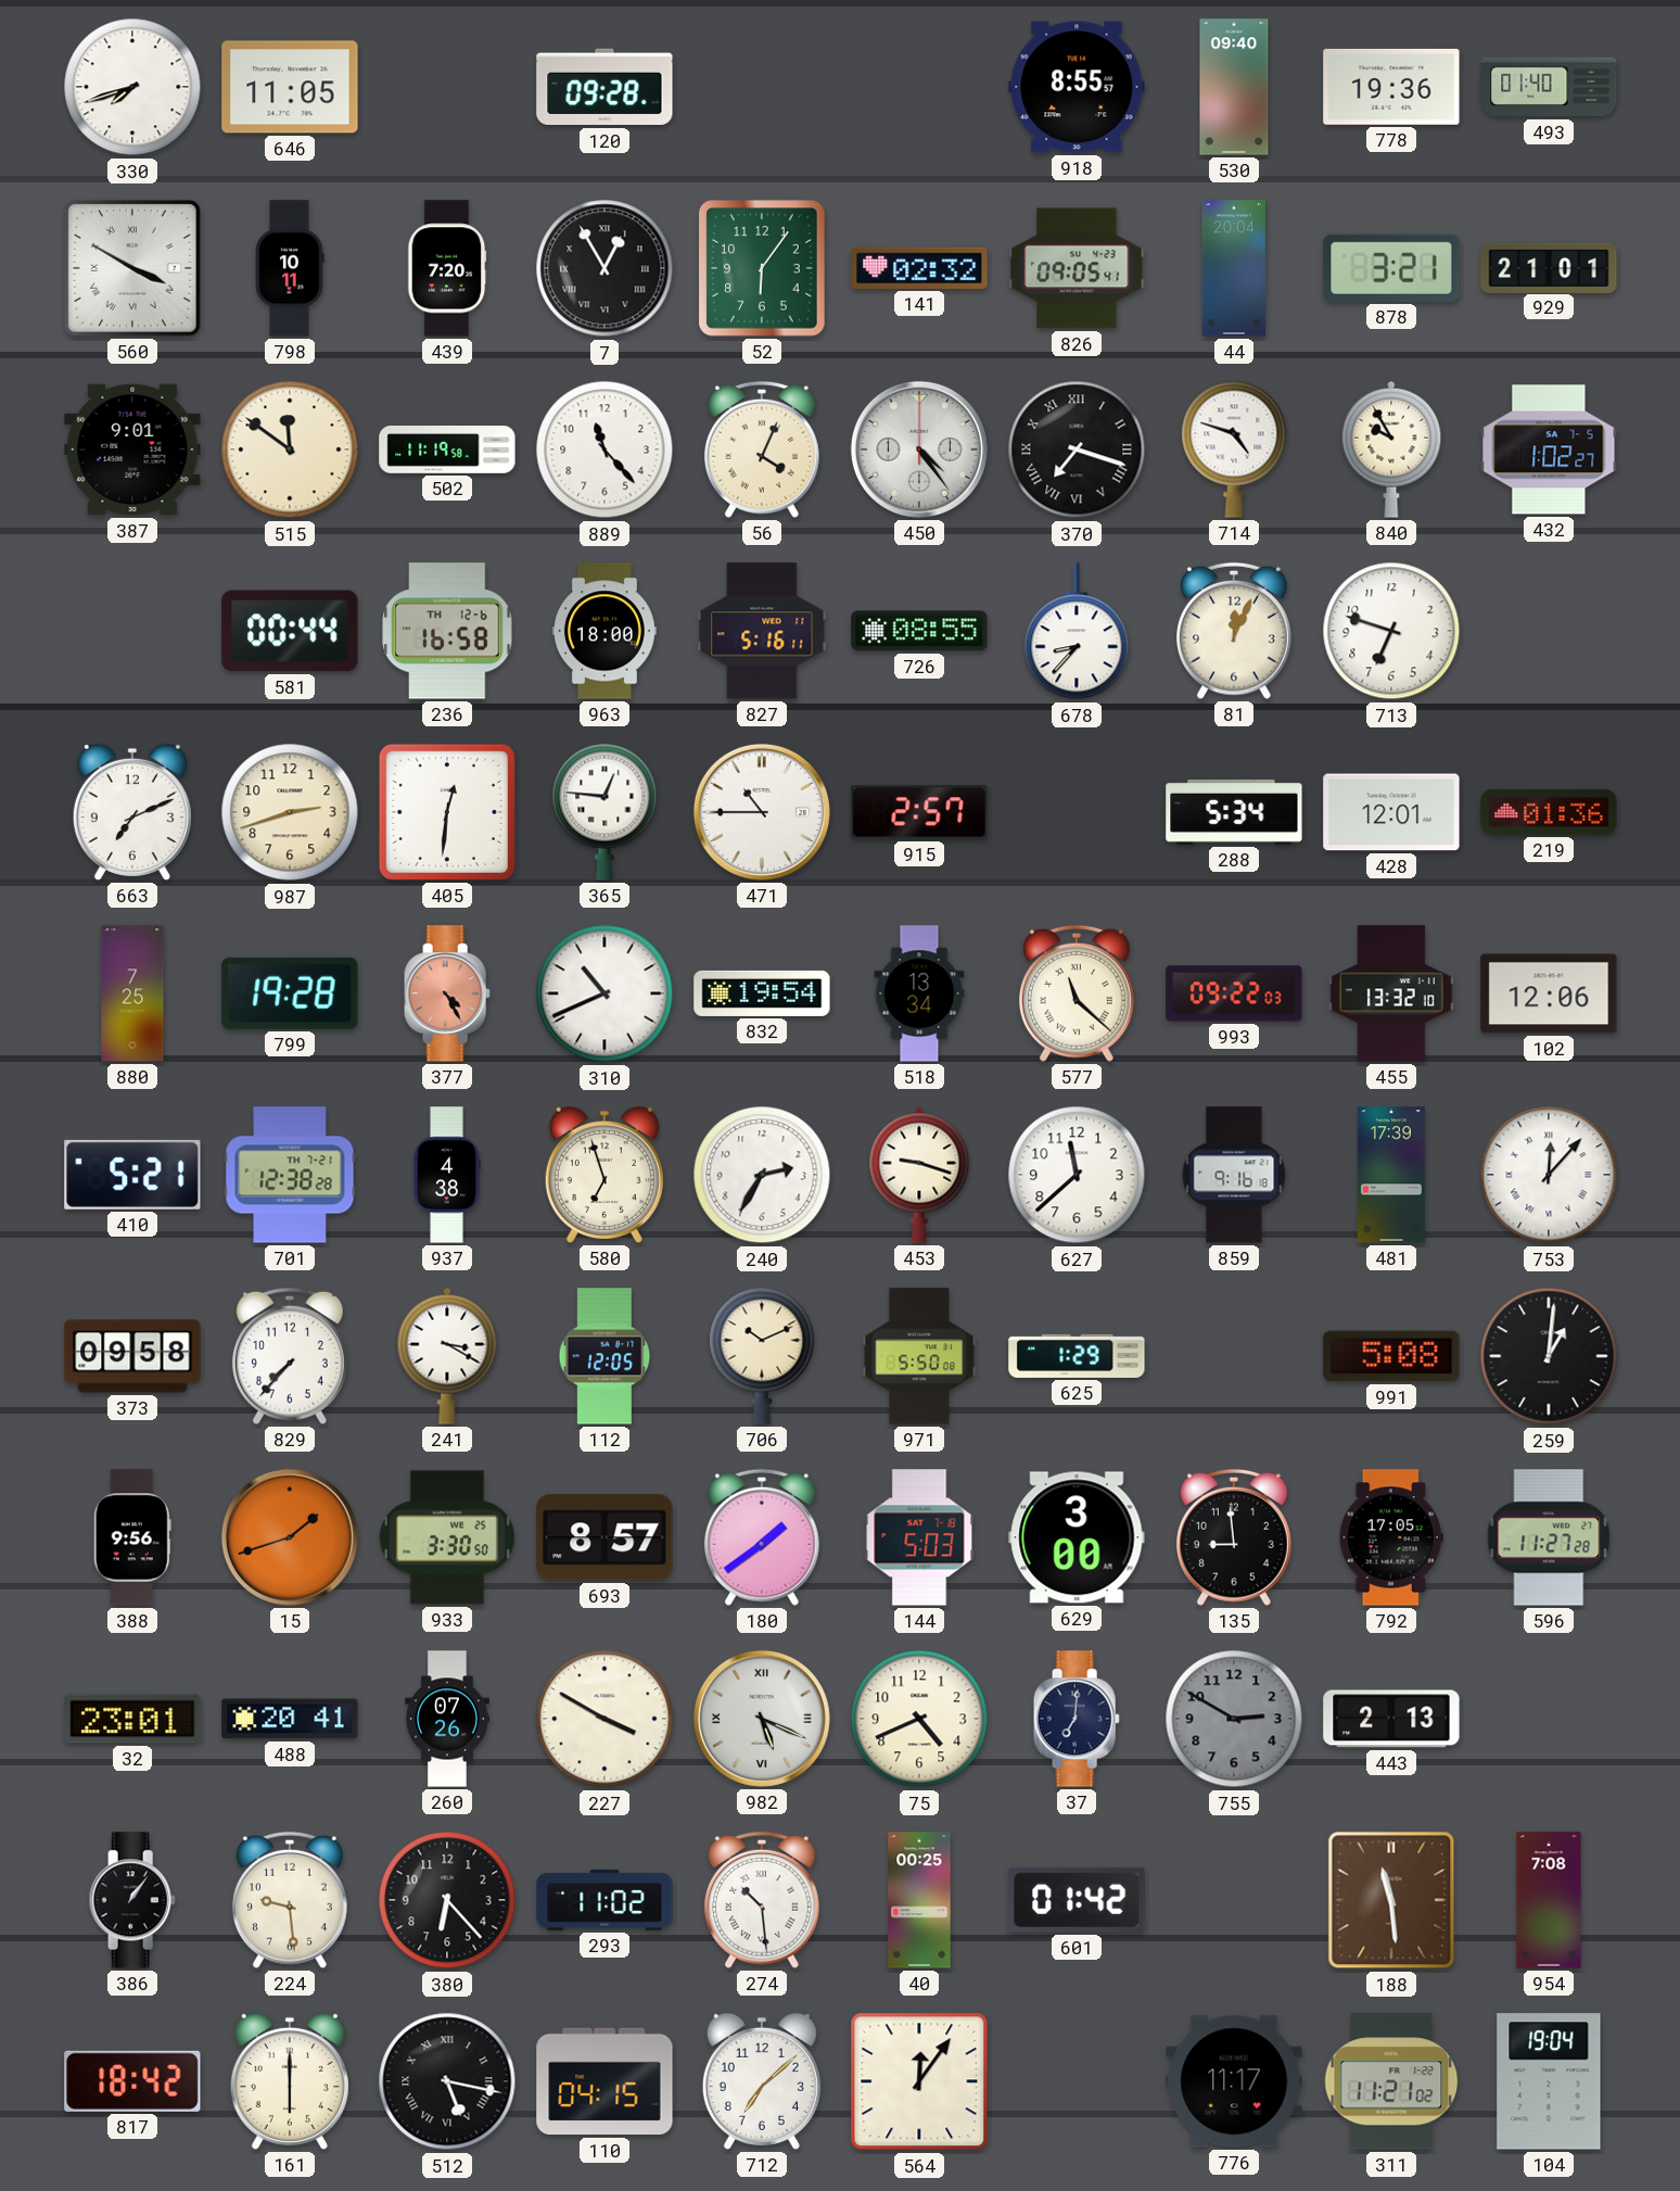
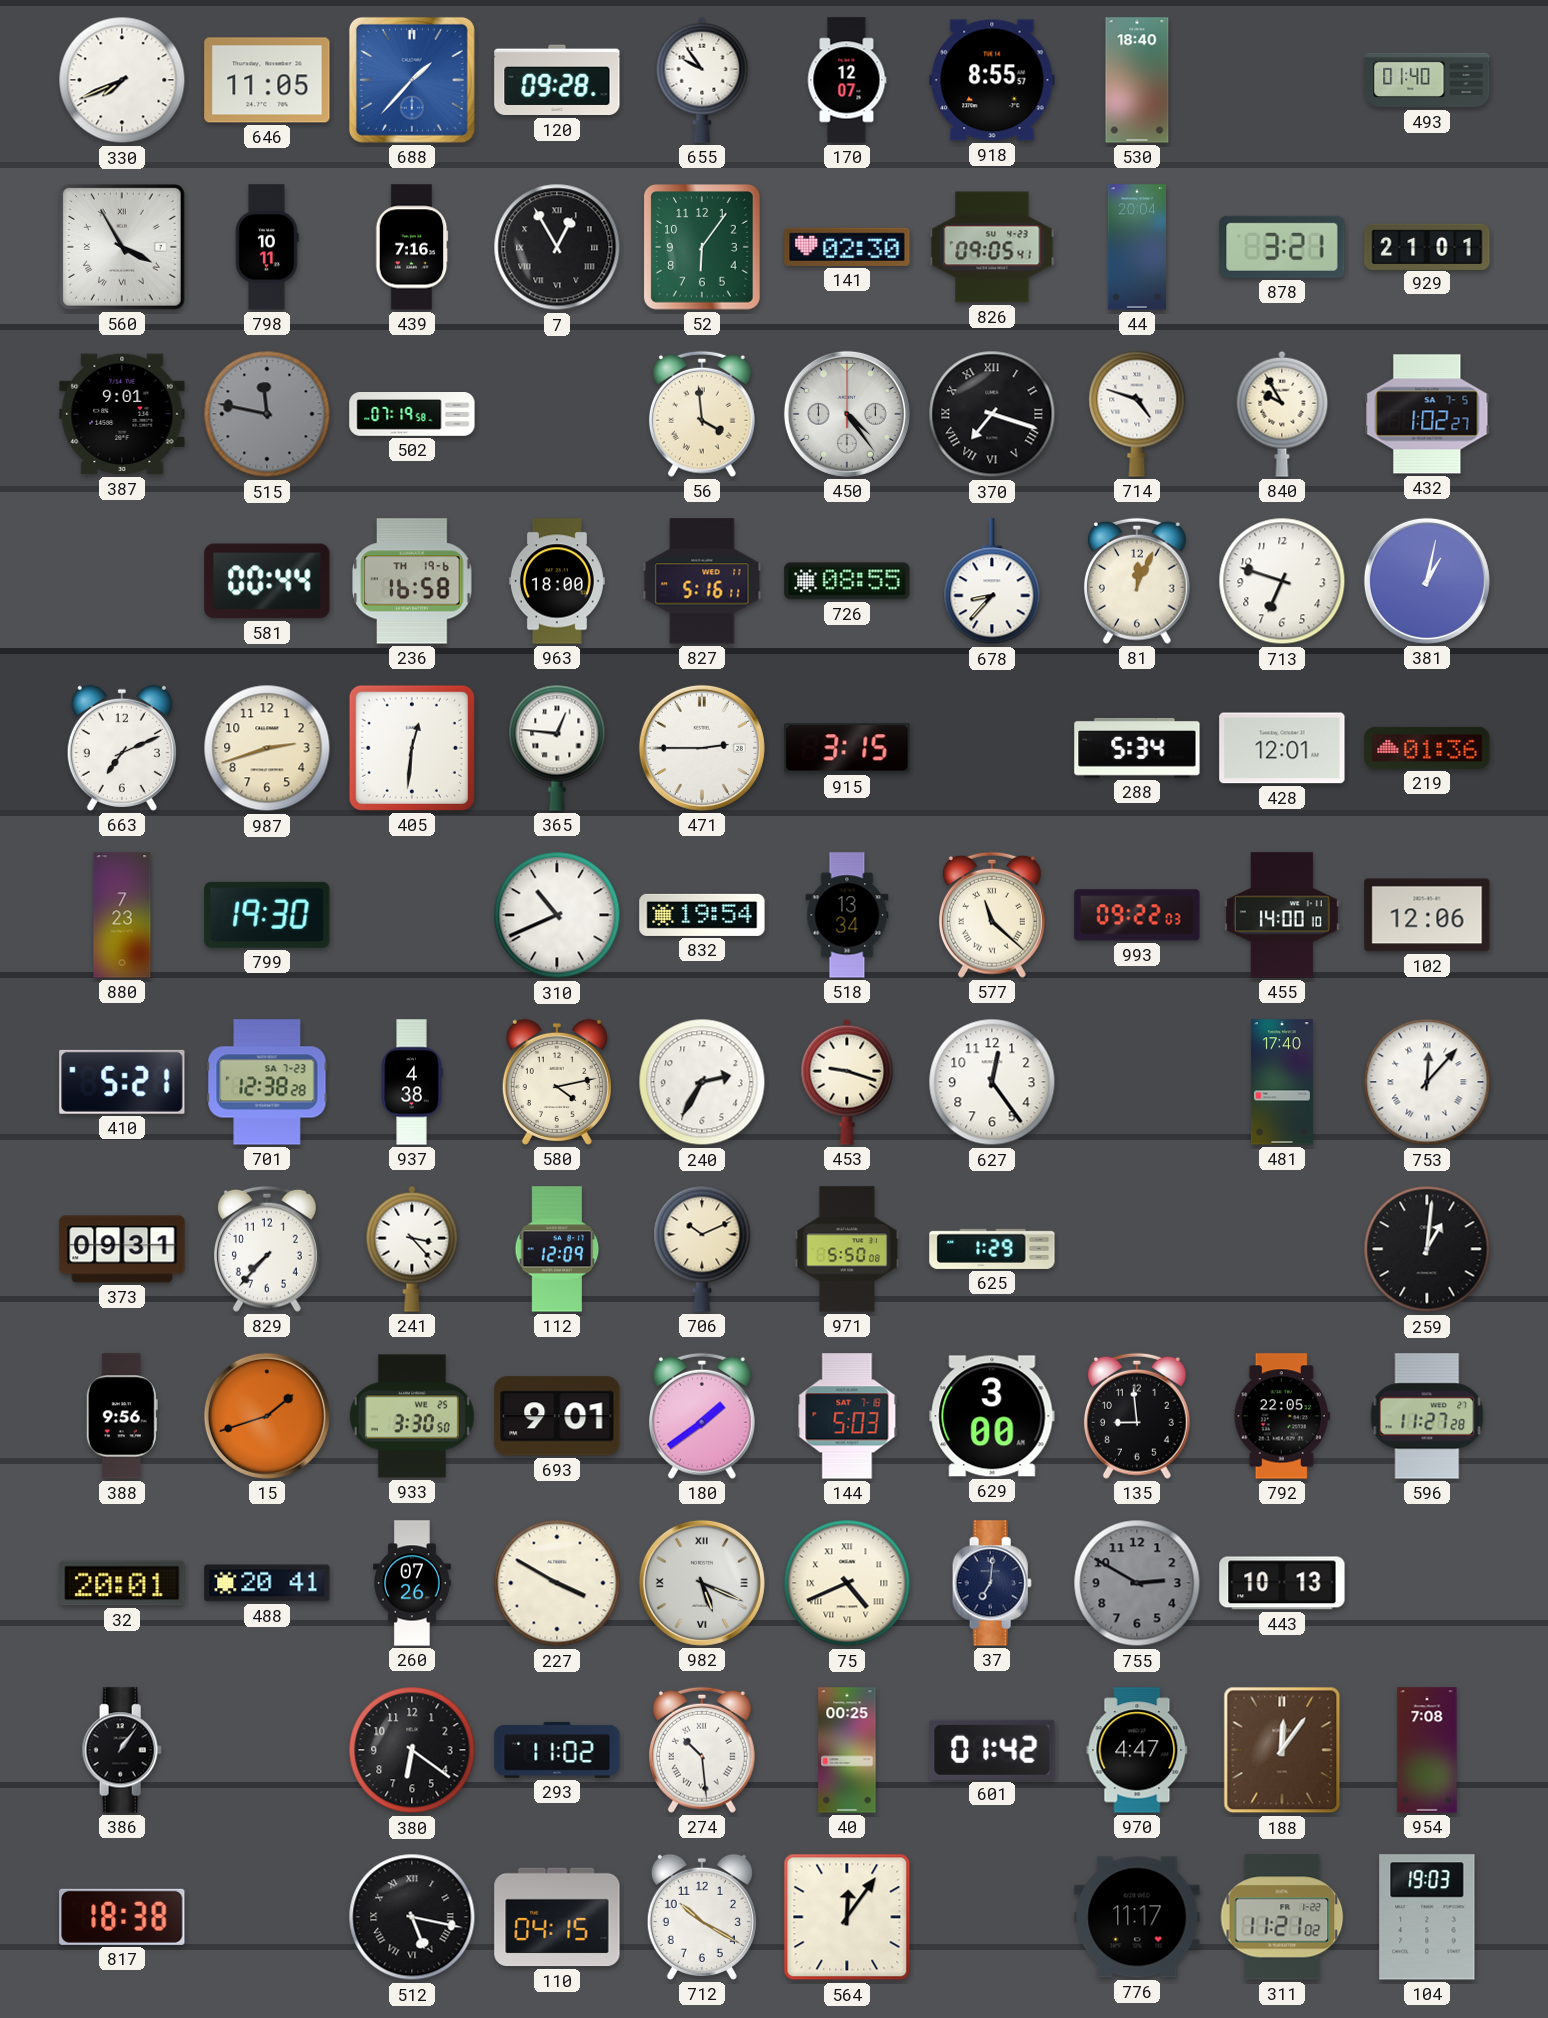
330: 7:42 -> 7:41
688: none -> 1:37
655: none -> 9:54
170: none -> 12:07
530: 09:40 -> 18:40
778: 19:36 -> none
560: 3:50 -> 3:55
439: 7:20 -> 7:16
141: 02:32 -> 02:30
515: 11:51 -> 11:47
515 dial: cream -> grey
502: 11:19 -> 07:19
889: 11:23 -> none
56: 4:04 -> 3:59
236 date: TH 12-6 -> TH 19-6
381: none -> 1:02
471: 10:45 -> 2:45
915: 2:57 -> 3:15
880: 7:25 -> 7:23
799: 19:28 -> 19:30
377: 4:25 -> none
455: 13:32 -> 14:00
701 date: TH 7-21 -> SA 7-23
580: 6:57 -> 4:13
627: 11:38 -> 12:24
859: 9:16 -> none
481: 17:39 -> 17:40
373: 09:58 -> 09:31
241: 3:20 -> 3:23
112: 12:05 -> 12:09
991: 5:08 -> none
693: 8:57 -> 9:01
792: 17:05 -> 22:05
32: 23:01 -> 20:01
75 numerals: Arabic -> Roman
443: 2:13 -> 10:13
224: 9:29 -> none
380: 6:23 -> 6:21
970: none -> 4:47
188: 11:29 -> 12:06
817: 18:42 -> 18:38
161: 6:00 -> none
712: 7:08 -> 10:20
104: 19:04 -> 19:03
